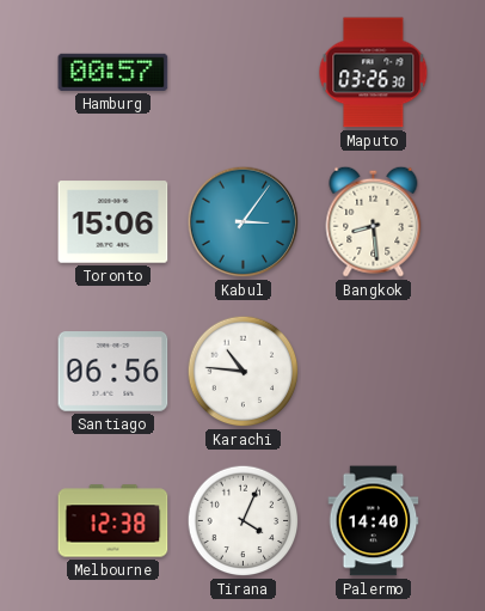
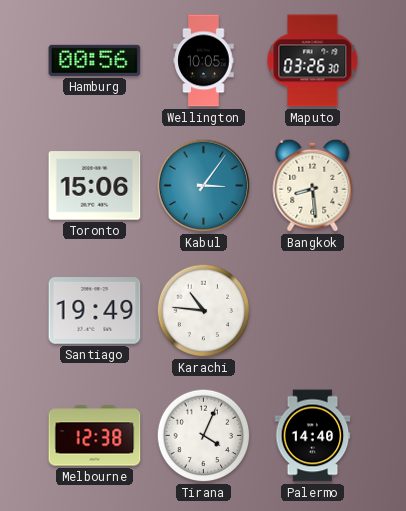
Hamburg: 00:57 -> 00:56
Wellington: none -> 10:05
Santiago: 06:56 -> 19:49
